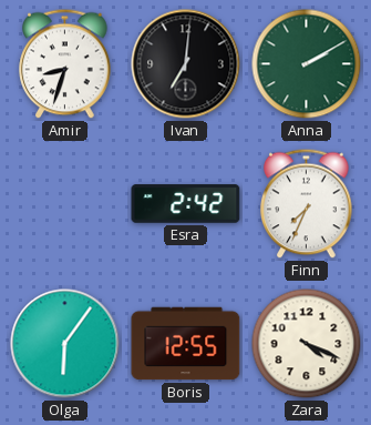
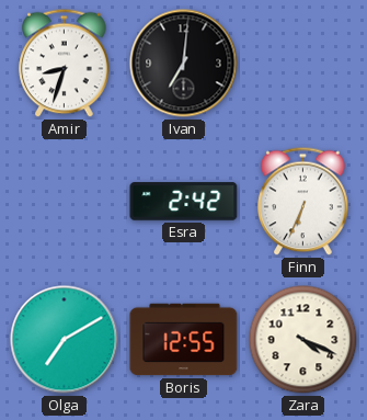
Anna: 2:10 -> none
Finn: 7:34 -> 6:34
Olga: 6:06 -> 7:10
